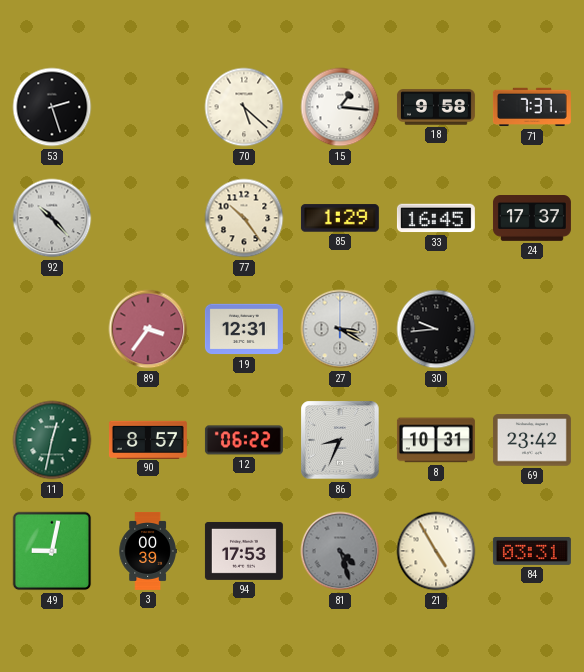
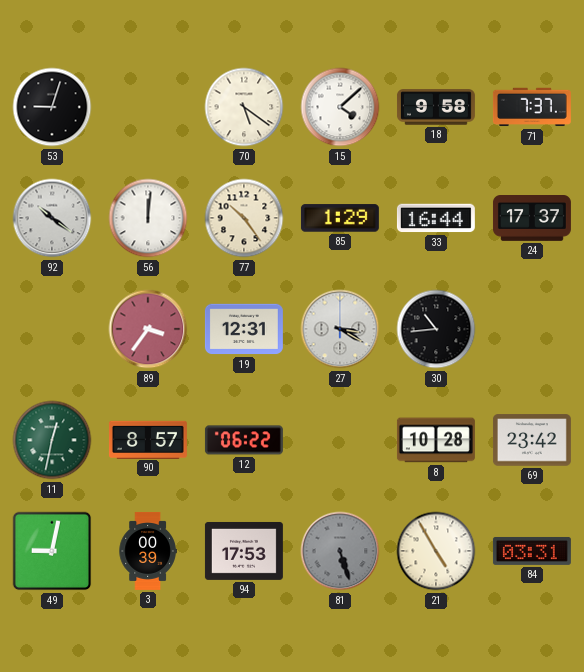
53: 2:27 -> 9:03
70: 5:22 -> 5:21
15: 1:16 -> 4:08
92: 10:23 -> 10:21
56: none -> 12:01
33: 16:45 -> 16:44
30: 9:44 -> 10:44
86: 8:34 -> none
8: 10:31 -> 10:28
81: 4:27 -> 5:27
